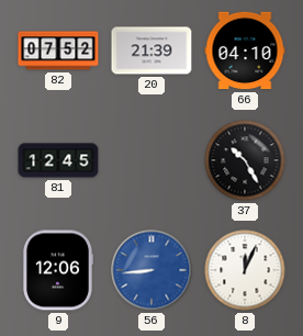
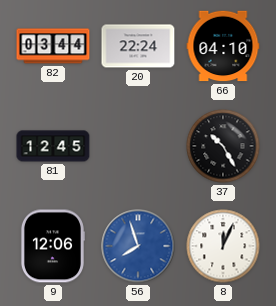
82: 07:52 -> 03:44
20: 21:39 -> 22:24
56: 8:44 -> 7:57
